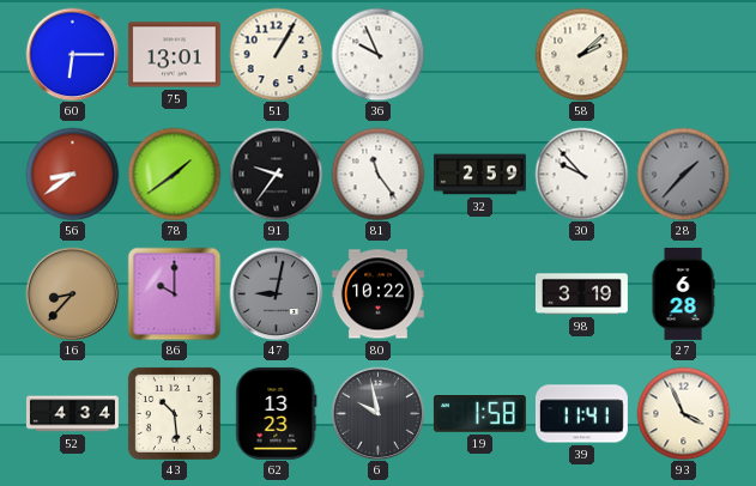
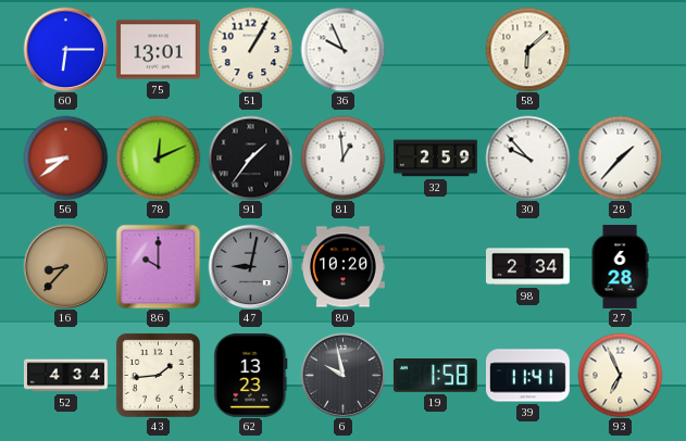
58: 2:08 -> 6:08
78: 1:39 -> 12:11
91: 9:36 -> 1:36
81: 11:24 -> 12:59
28 dial: grey -> white
80: 10:22 -> 10:20
98: 3:19 -> 2:34
43: 10:29 -> 1:44
93: 3:56 -> 6:56
